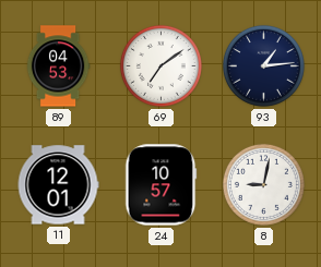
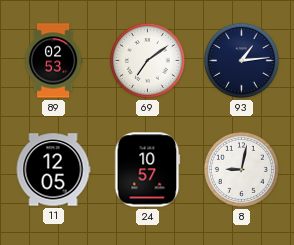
89: 04:53 -> 02:53
11: 12:01 -> 12:05
